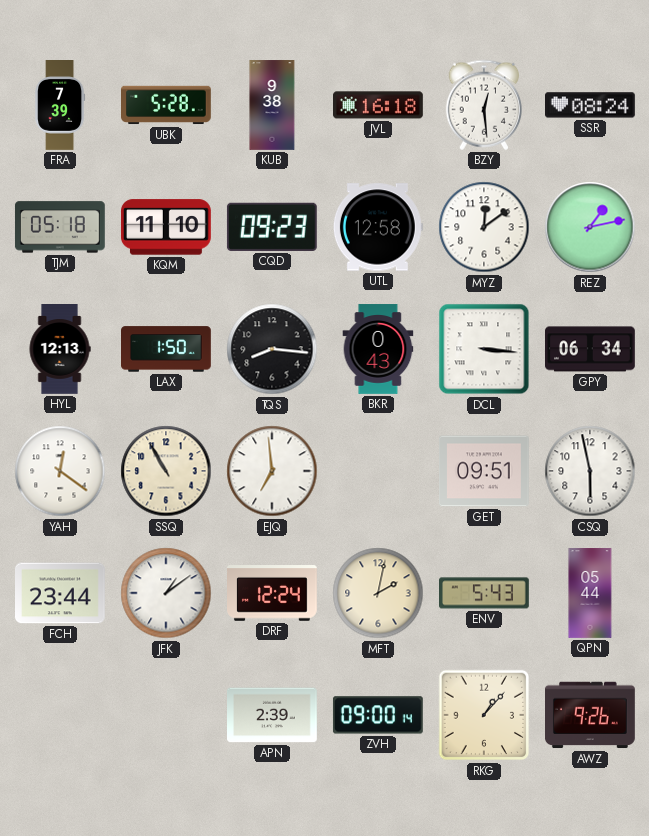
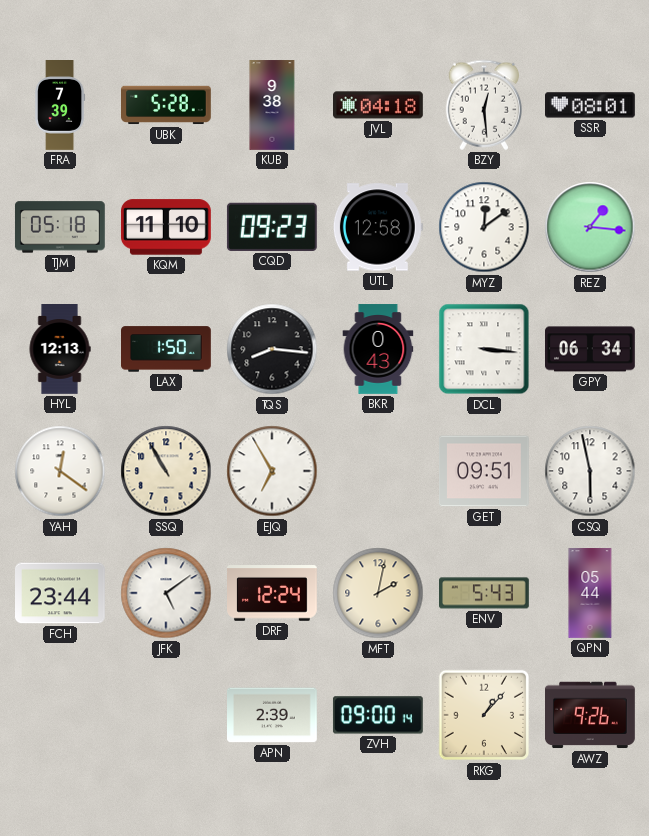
JVL: 16:18 -> 04:18
SSR: 08:24 -> 08:01
REZ: 1:13 -> 1:16
EJQ: 6:59 -> 6:55
JFK: 1:09 -> 5:09
